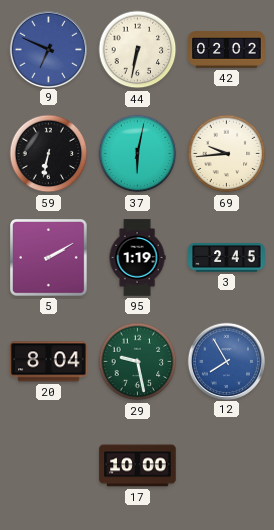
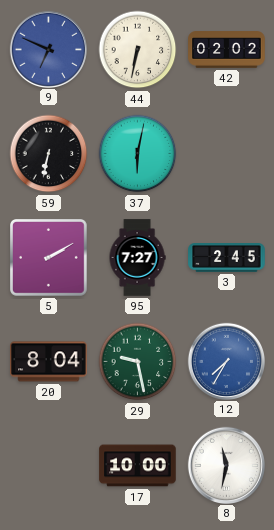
69: 9:44 -> none
95: 1:19 -> 7:27
12: 7:55 -> 7:35
8: none -> 11:32
